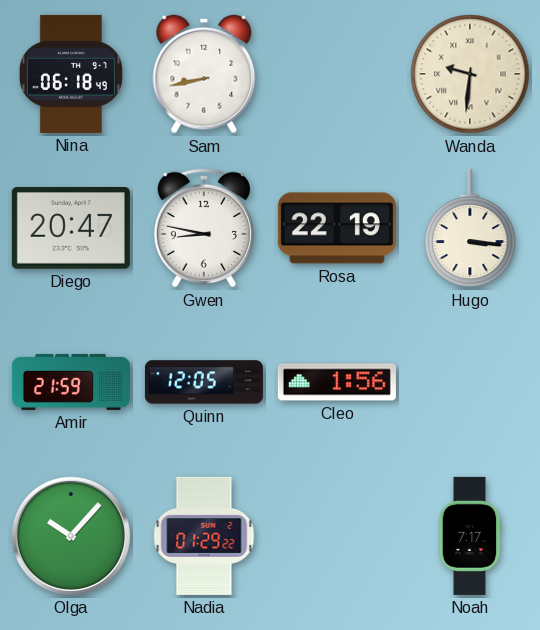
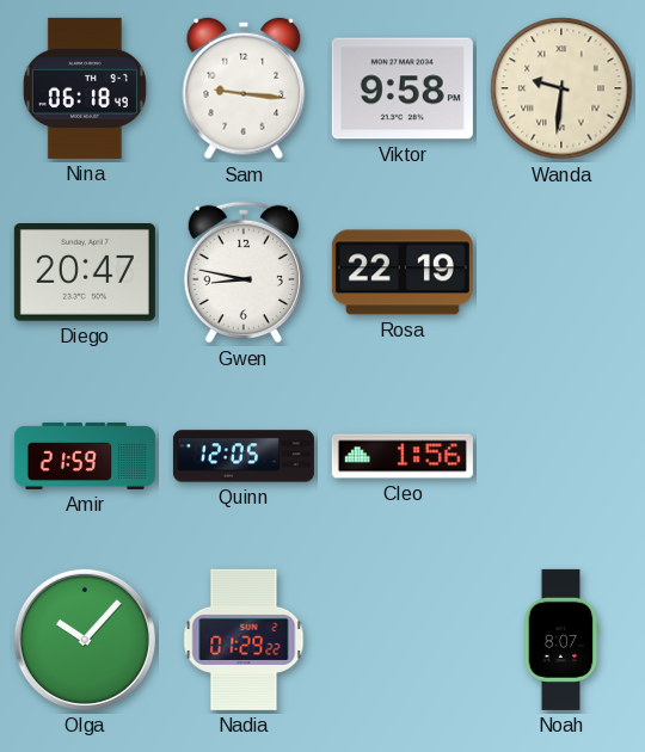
Sam: 8:43 -> 9:16
Viktor: none -> 9:58
Hugo: 3:16 -> none
Noah: 7:17 -> 8:07
